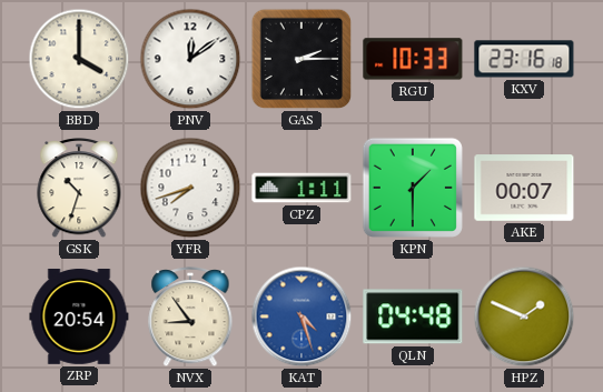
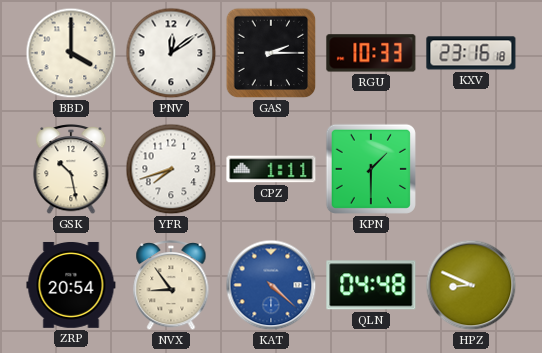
GSK: 10:33 -> 10:28
AKE: 00:07 -> none
KAT: 4:27 -> 4:22
HPZ: 1:49 -> 8:49
